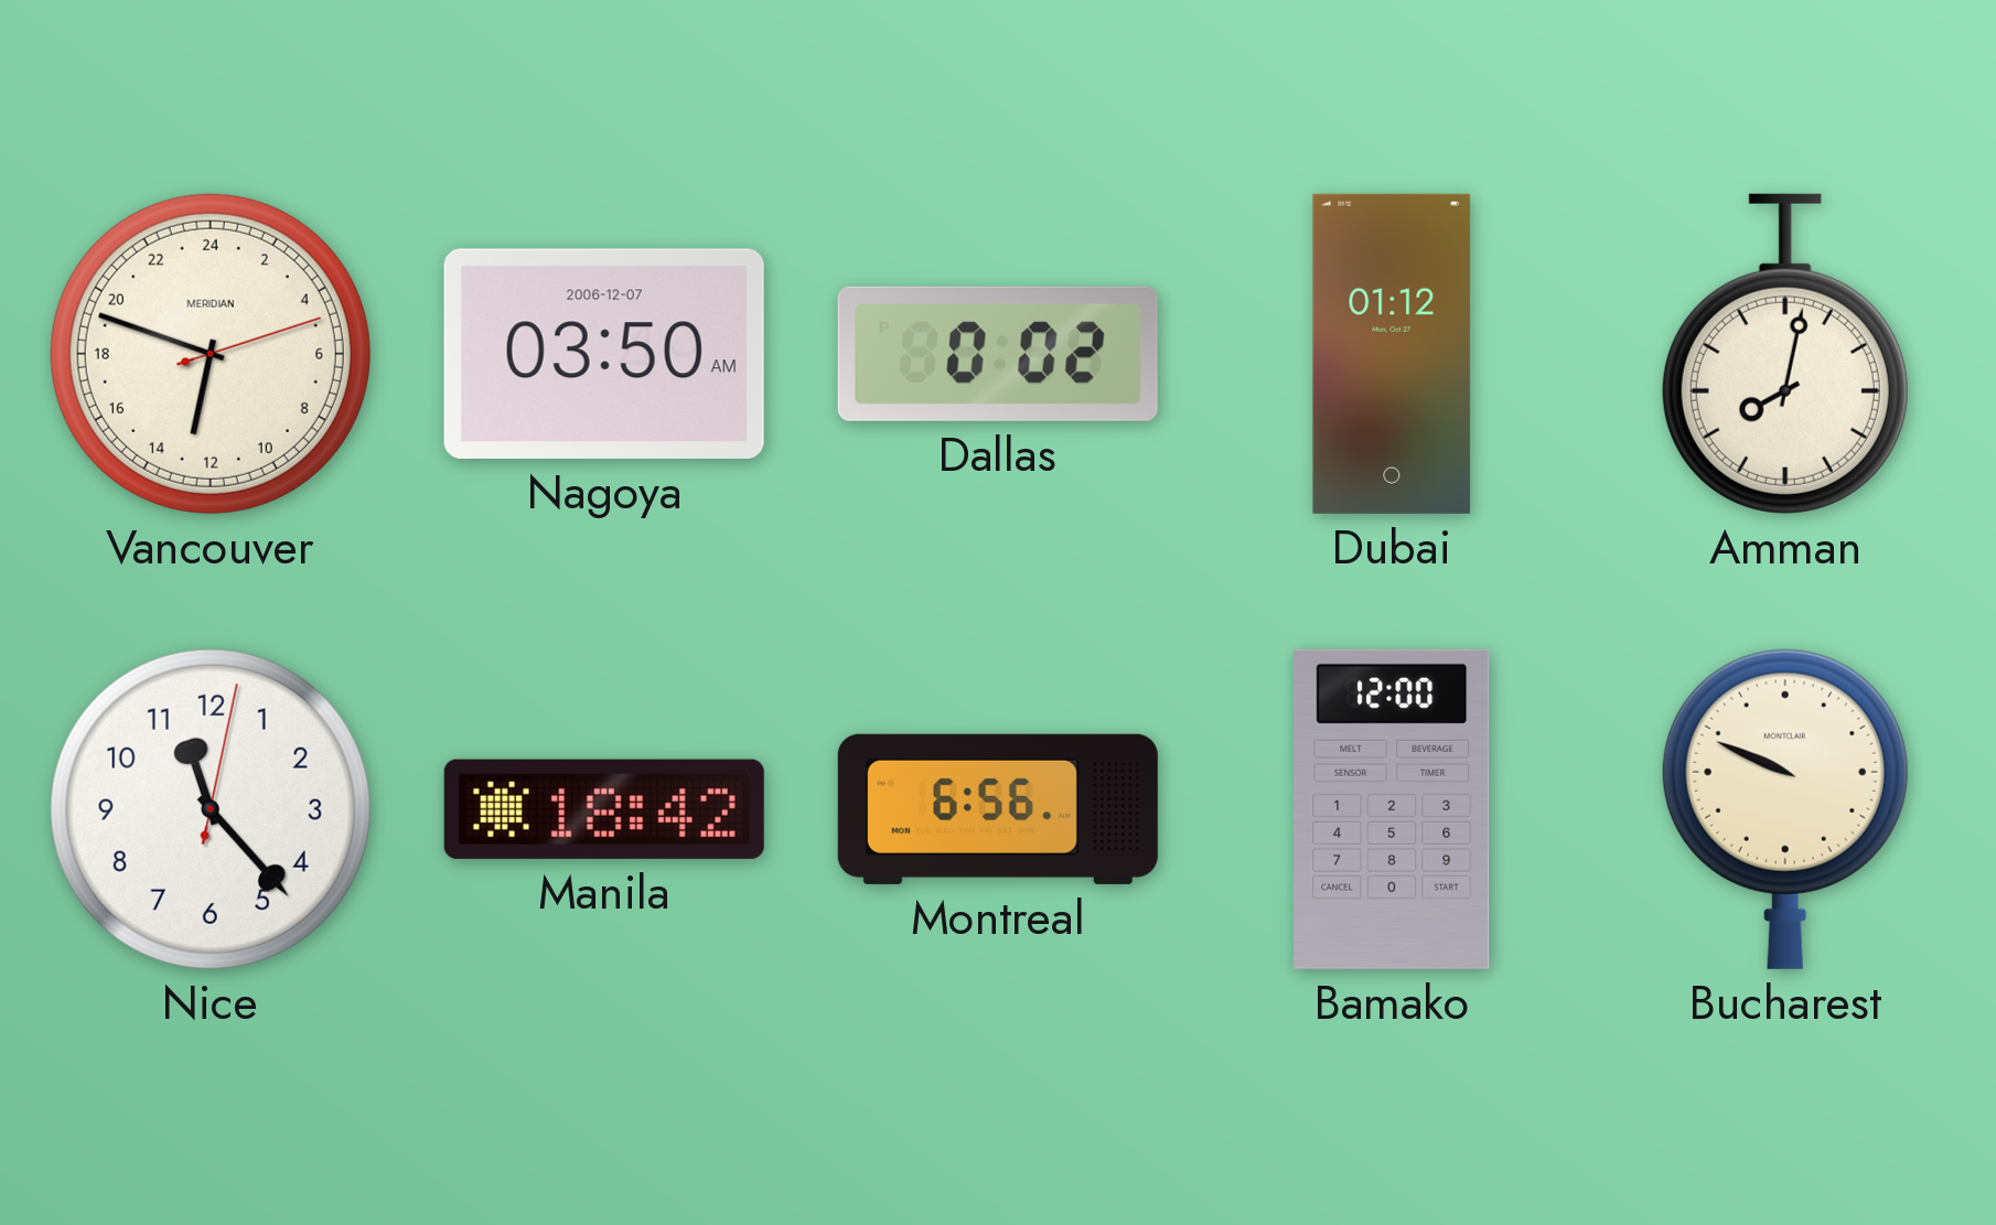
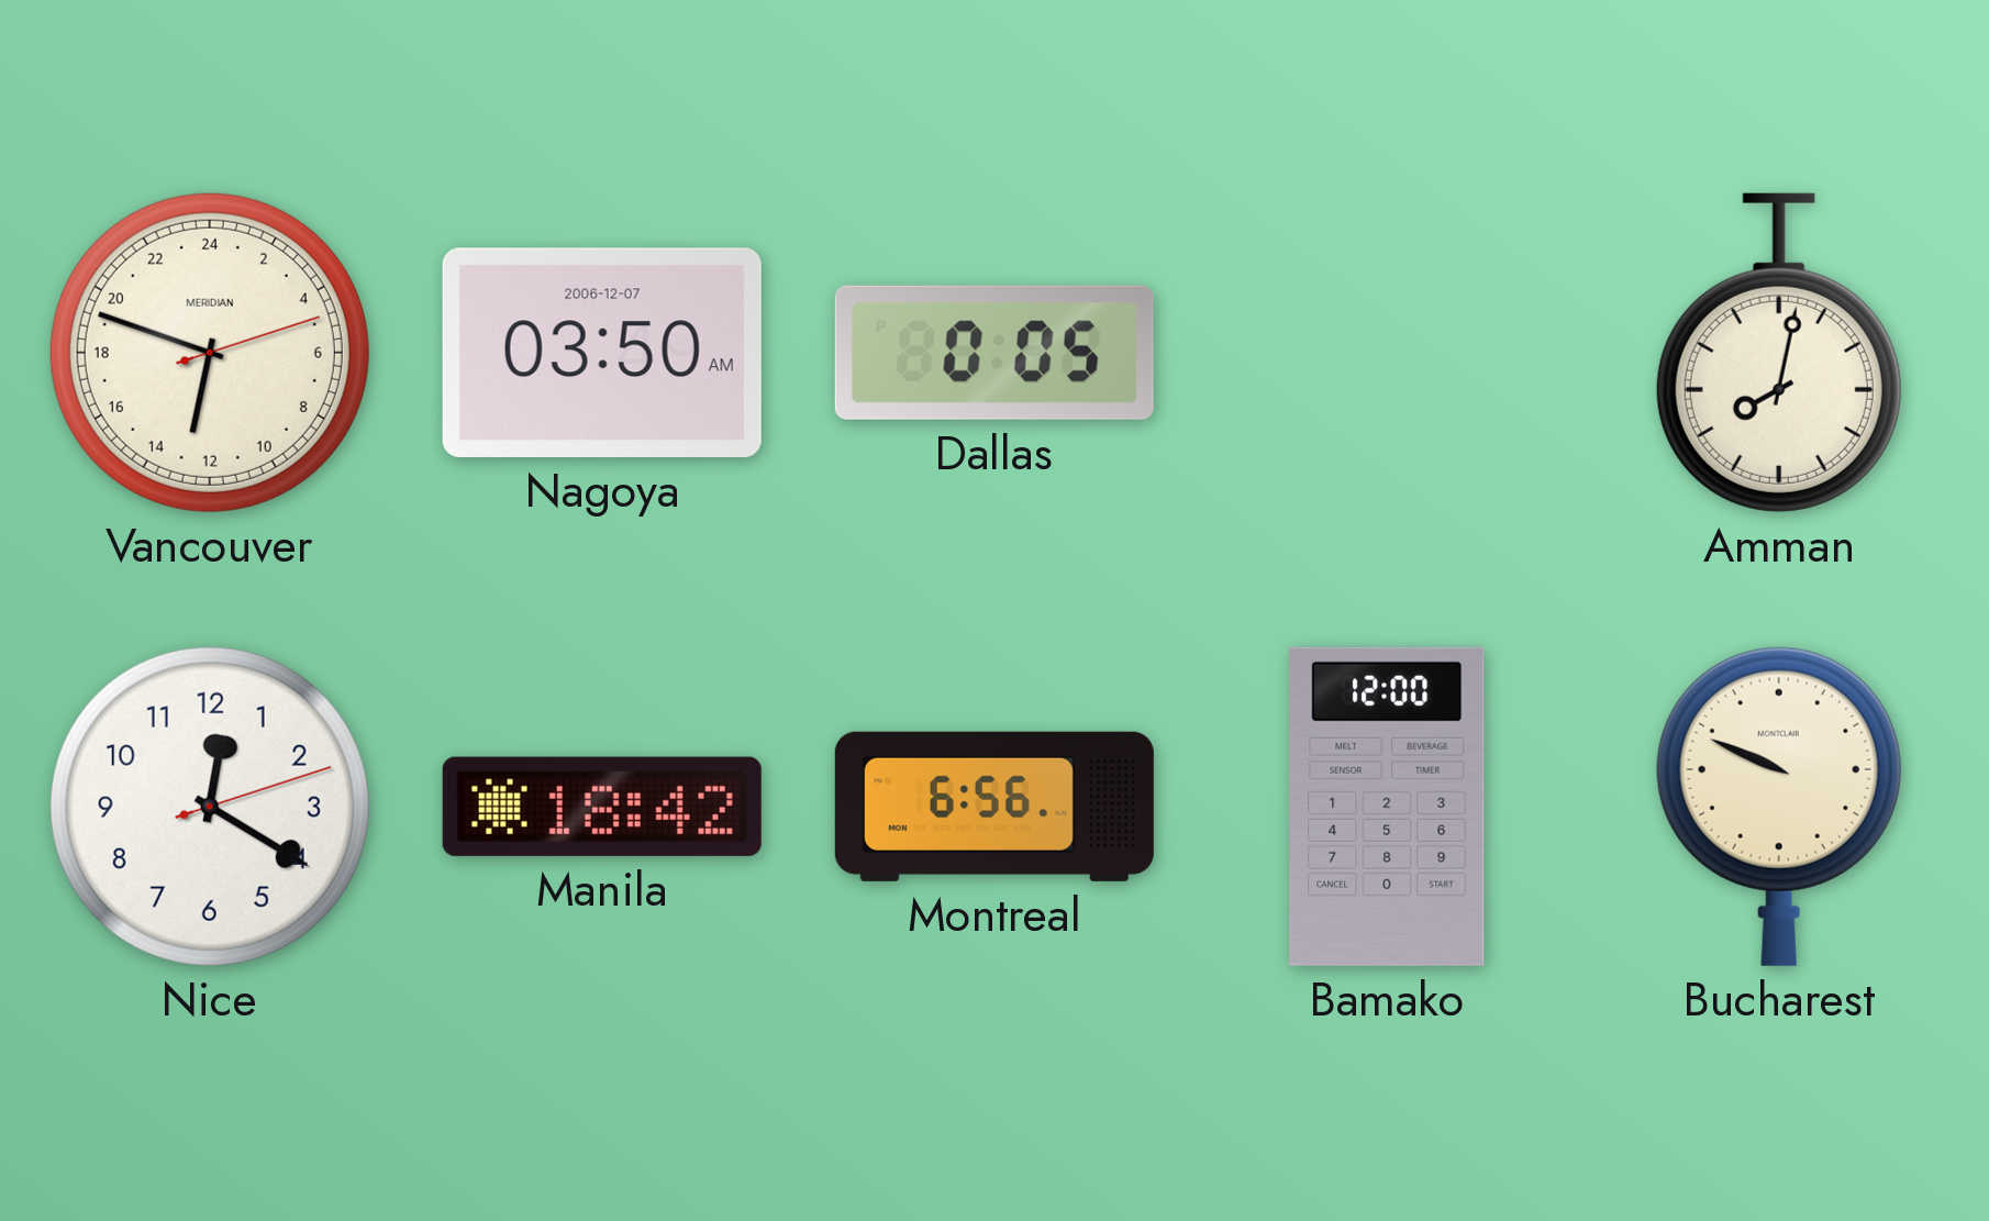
Dallas: 0:02 -> 0:05
Dubai: 01:12 -> none
Nice: 11:23 -> 12:20
